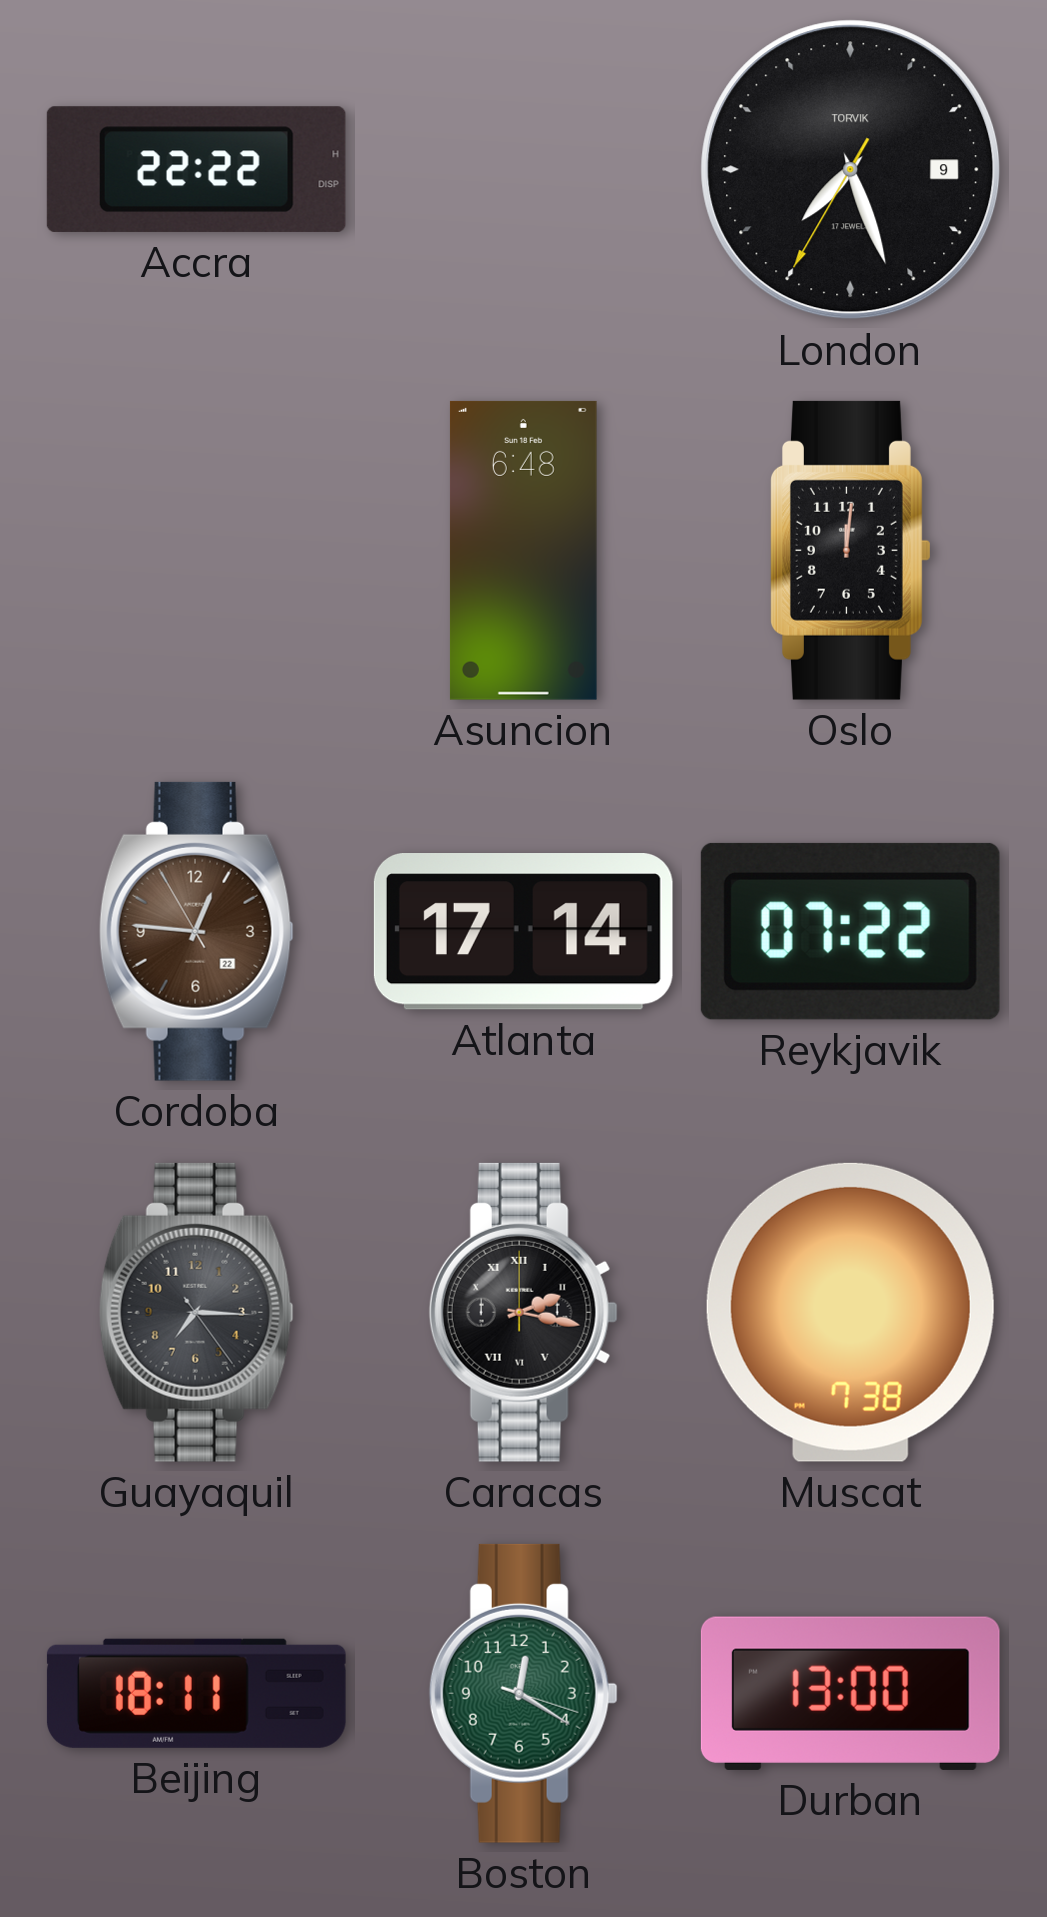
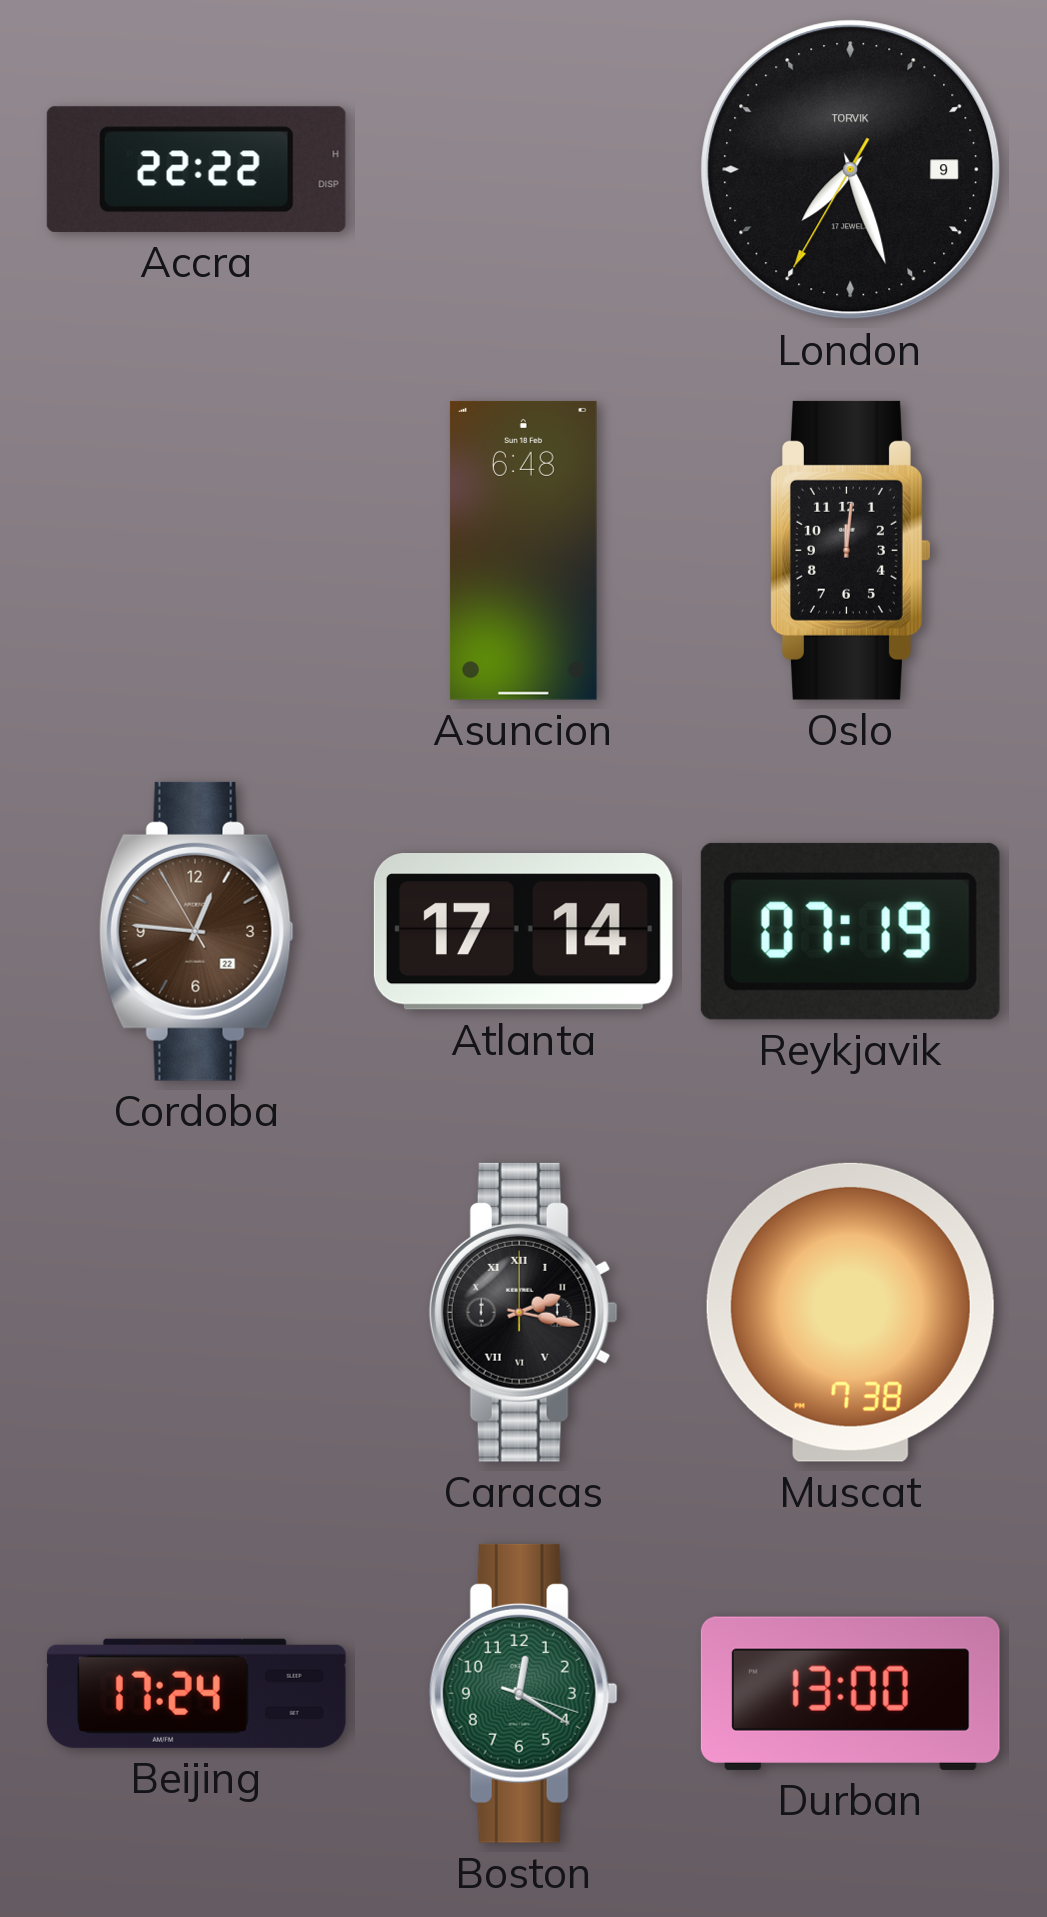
Reykjavik: 07:22 -> 07:19
Guayaquil: 7:15 -> none
Beijing: 18:11 -> 17:24
